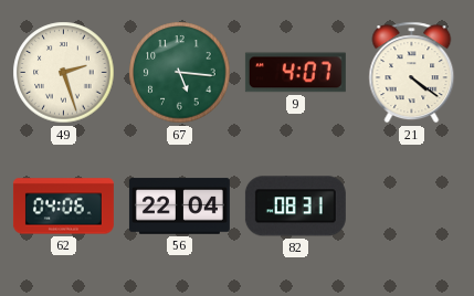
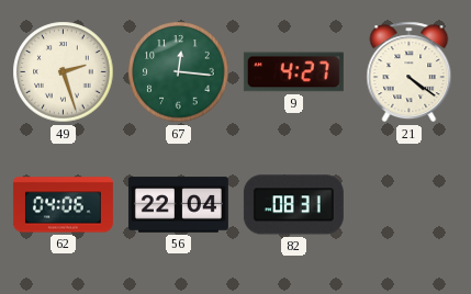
67: 5:16 -> 12:16
9: 4:07 -> 4:27
